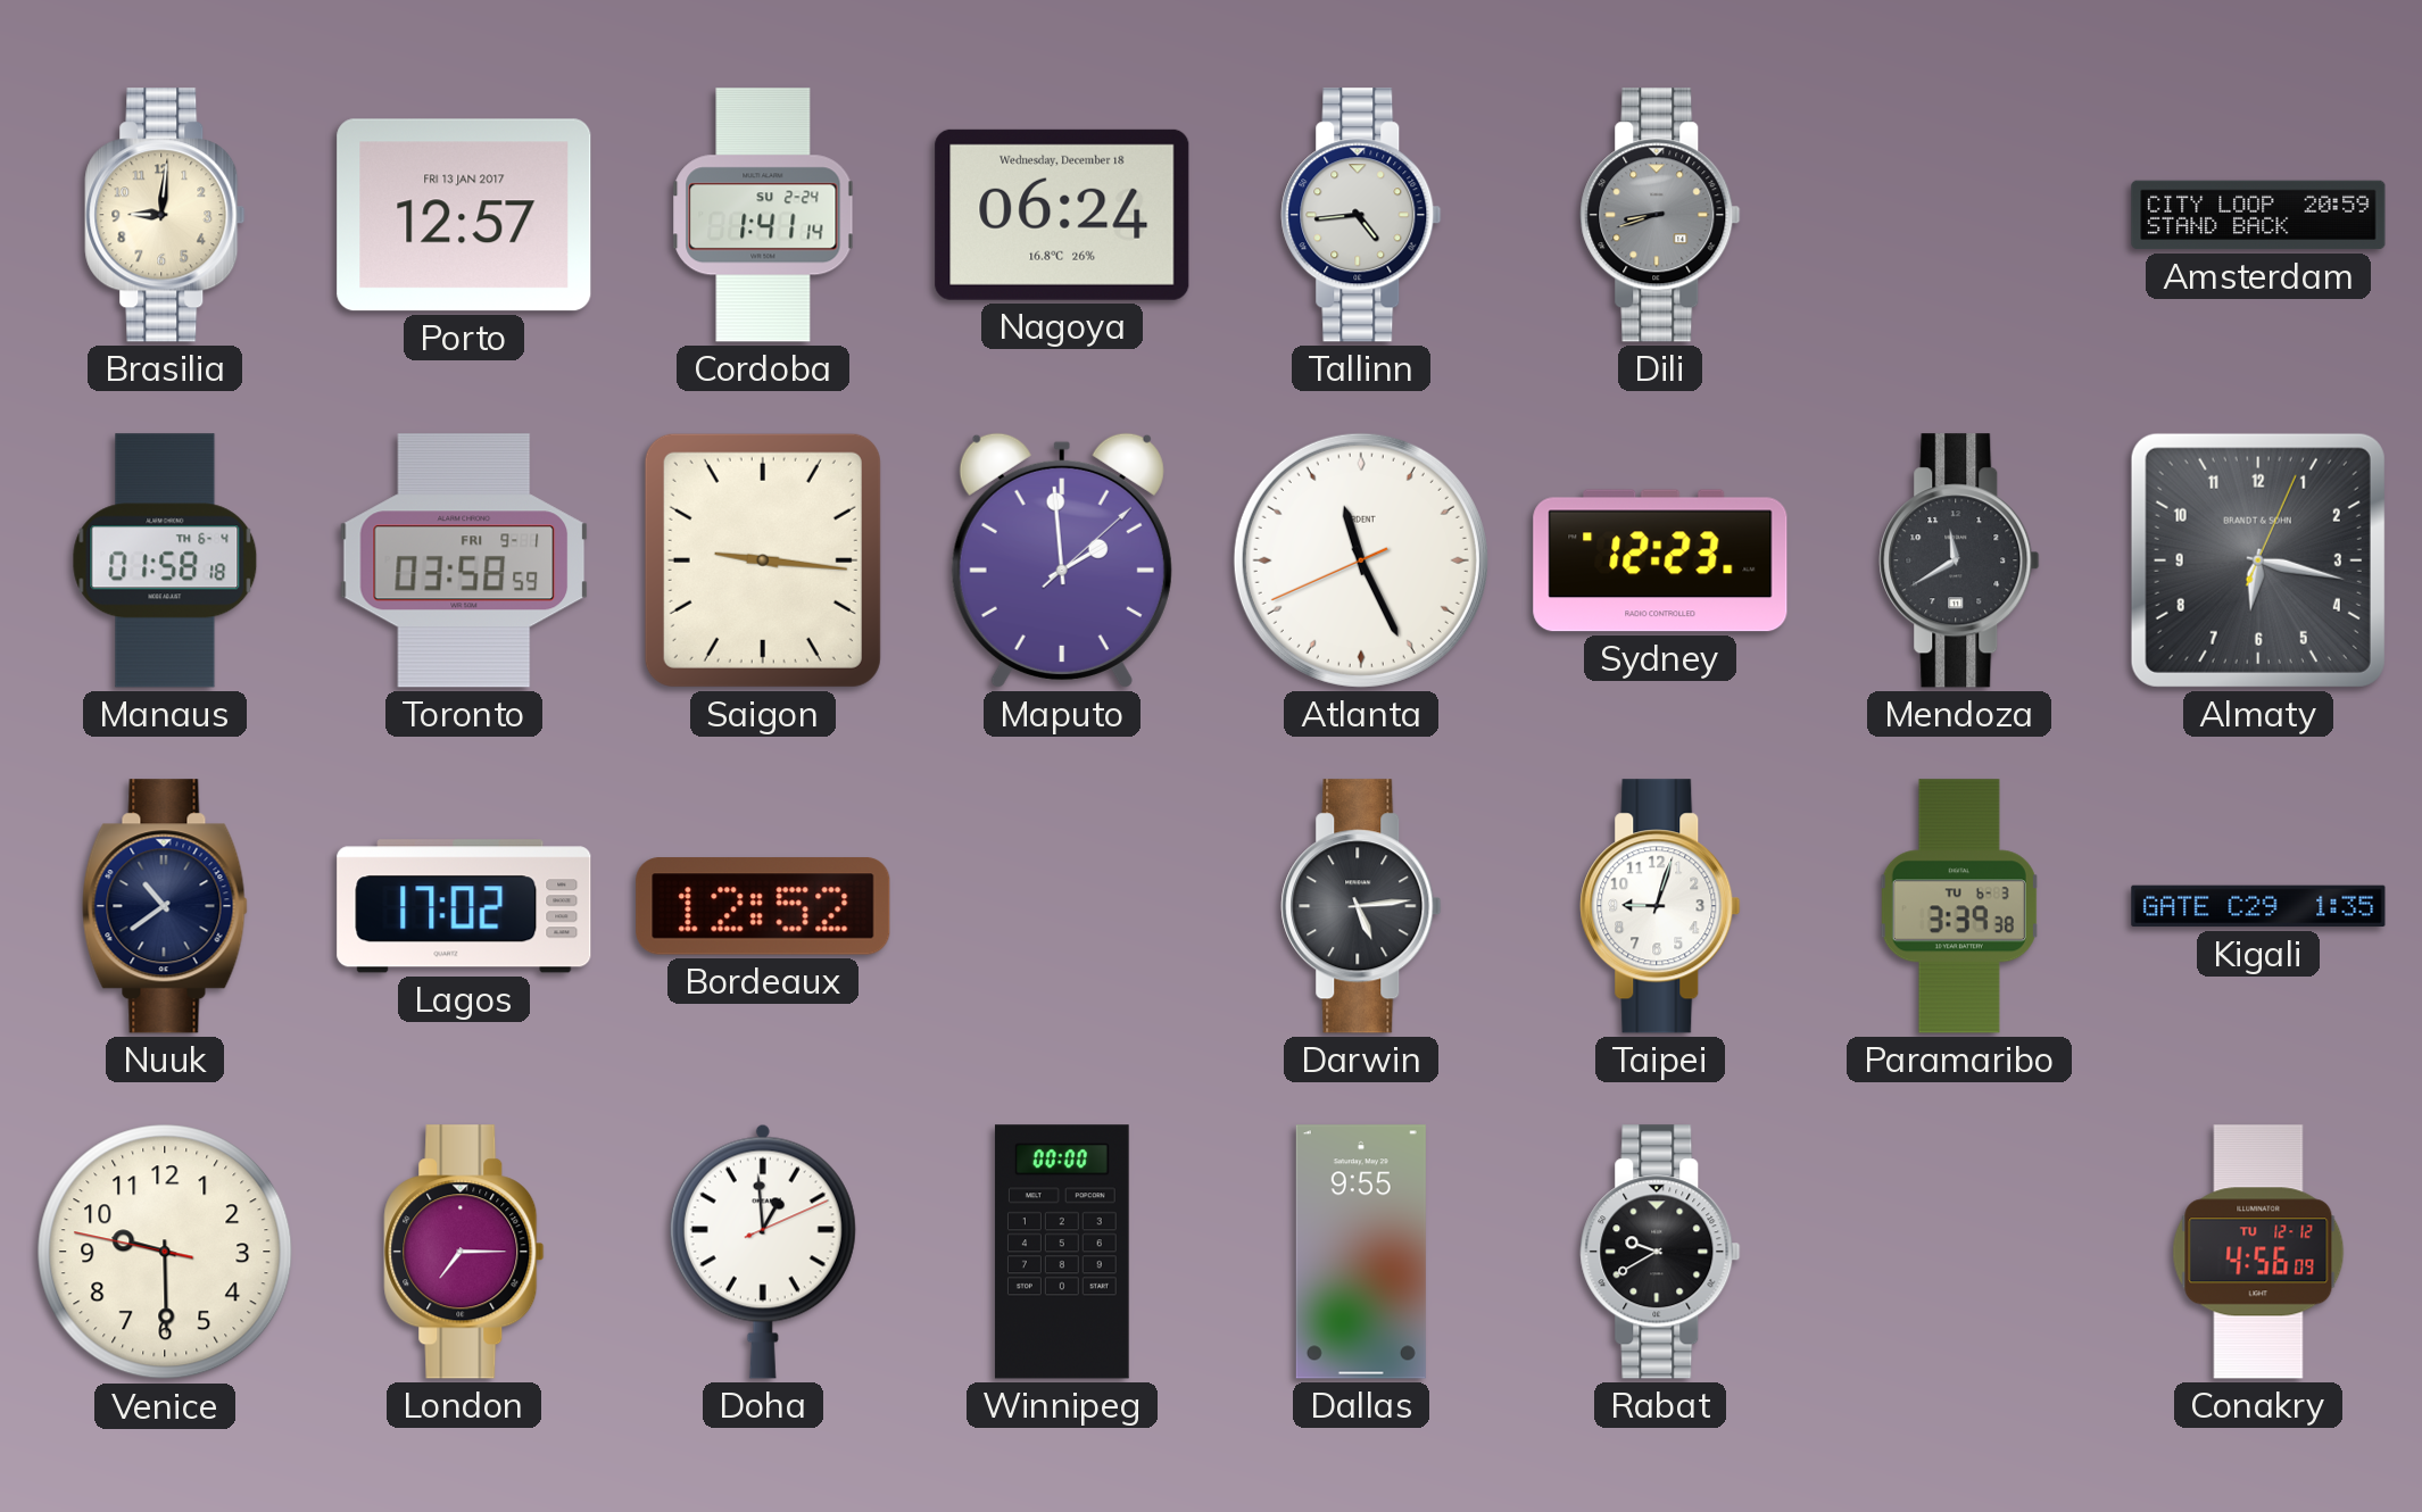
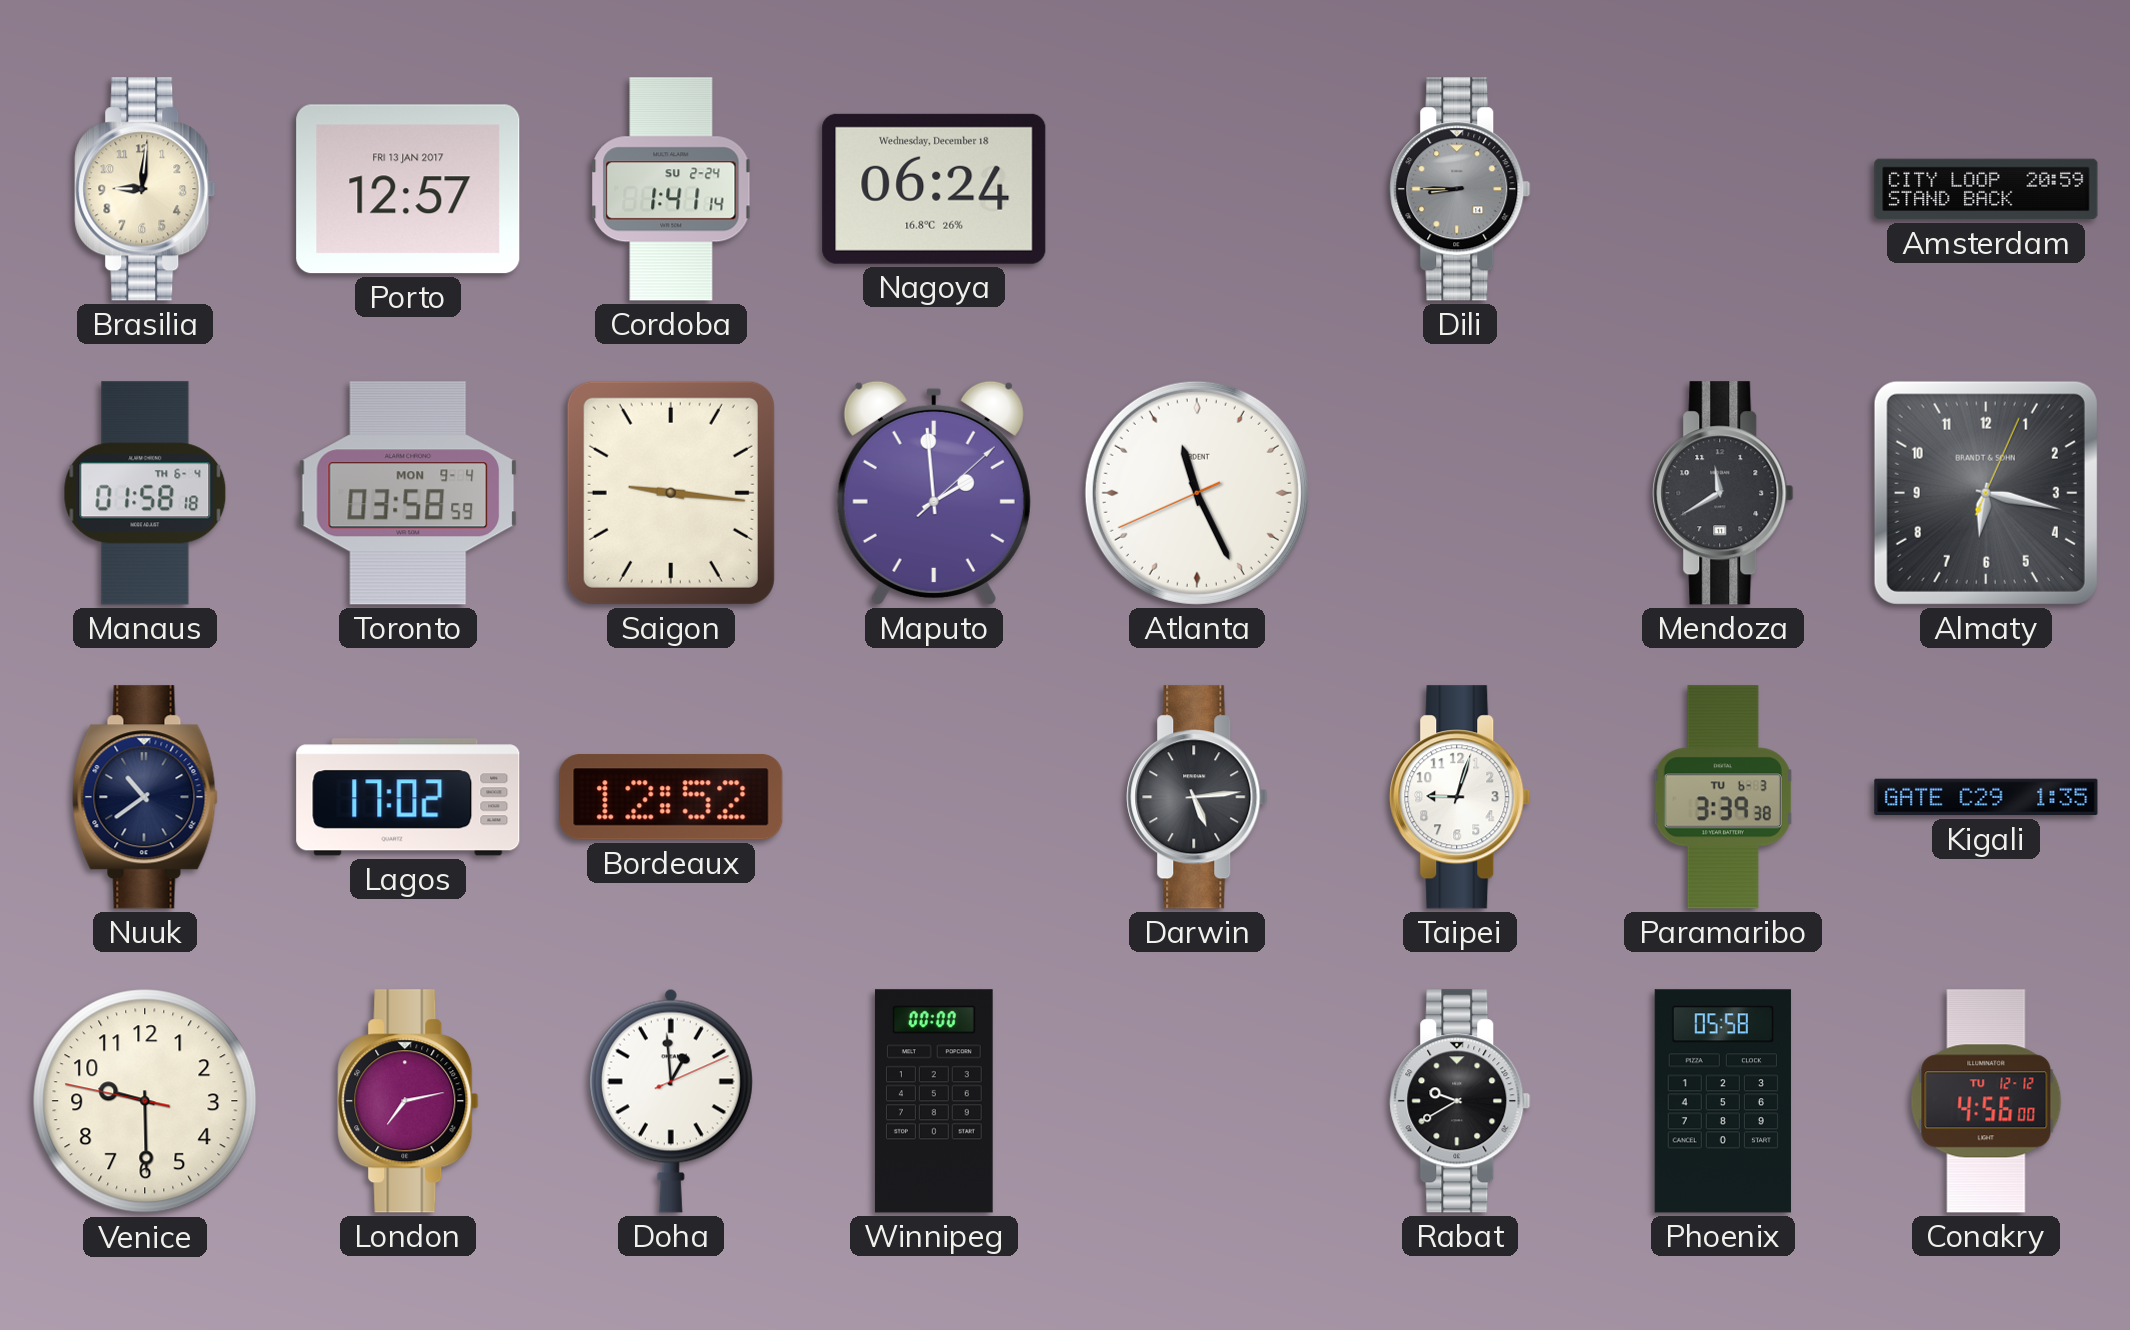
Tallinn: 4:44 -> none
Dili: 8:42 -> 8:45
Toronto date: FRI 9-1 -> MON 9-4
Sydney: 12:23 -> none
London: 7:15 -> 7:13
Dallas: 9:55 -> none
Phoenix: none -> 05:58
Conakry: 4:56:09 -> 4:56:00
